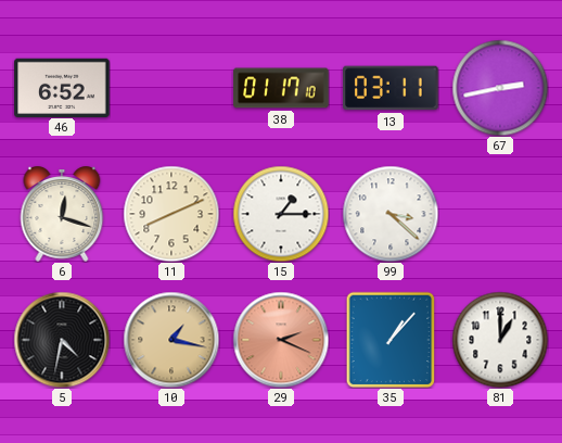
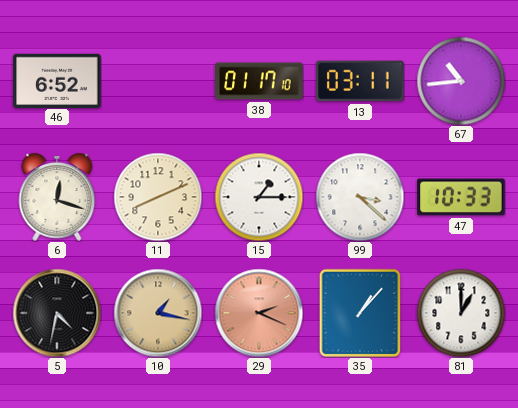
67: 2:43 -> 10:44
47: none -> 10:33
